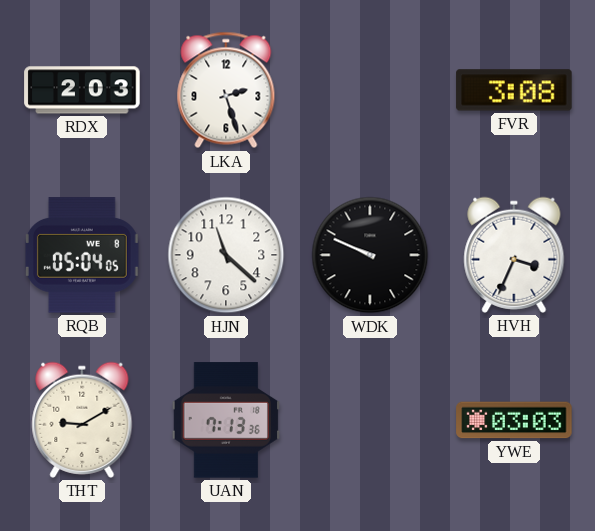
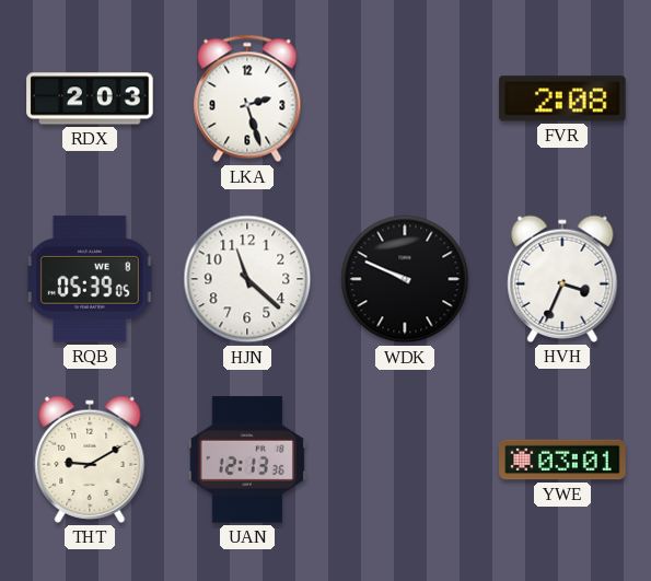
FVR: 3:08 -> 2:08
RQB: 05:04 -> 05:39
UAN: 7:13 -> 12:13
YWE: 03:03 -> 03:01
